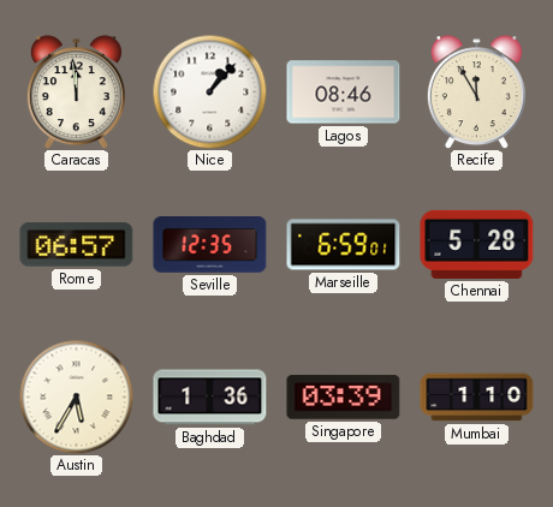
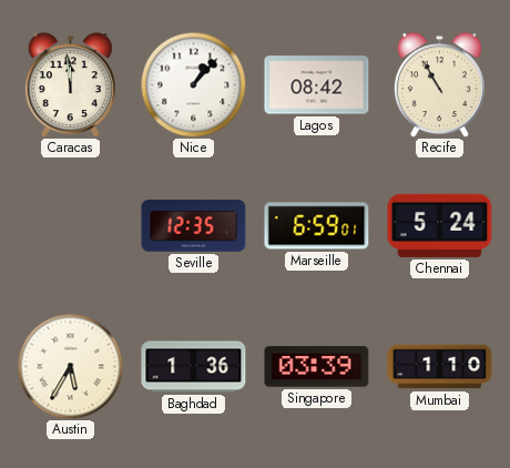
Lagos: 08:46 -> 08:42
Recife: 11:55 -> 10:55
Rome: 06:57 -> none
Chennai: 5:28 -> 5:24
